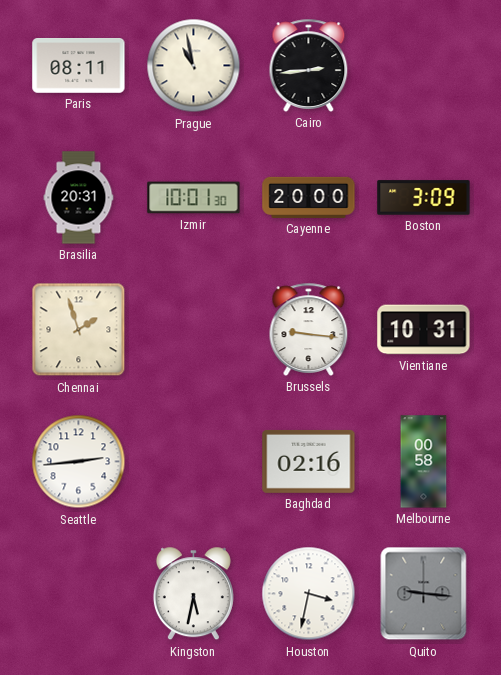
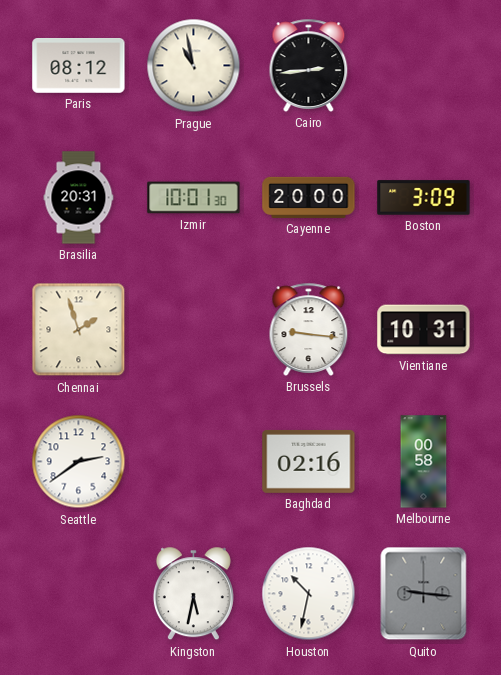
Paris: 08:11 -> 08:12
Seattle: 2:44 -> 2:39
Houston: 3:32 -> 10:32
